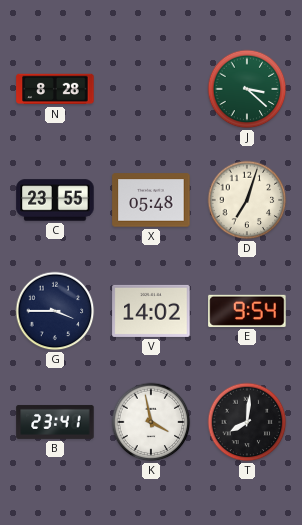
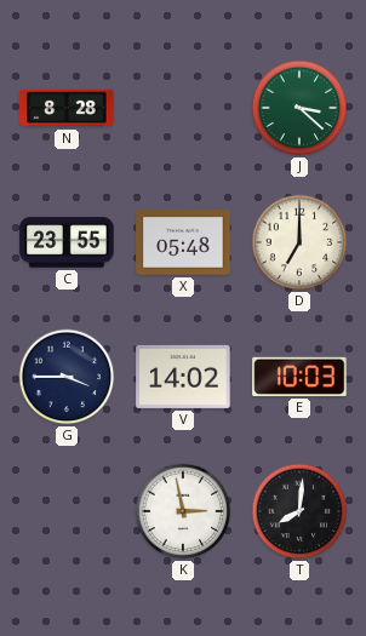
D: 7:03 -> 7:00
E: 9:54 -> 10:03
B: 23:41 -> none
K: 3:58 -> 2:58
